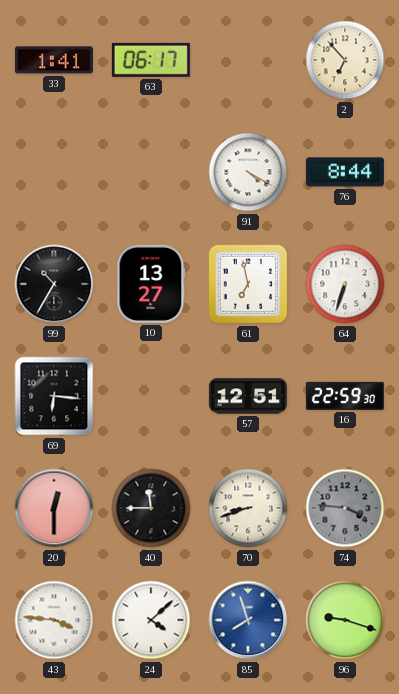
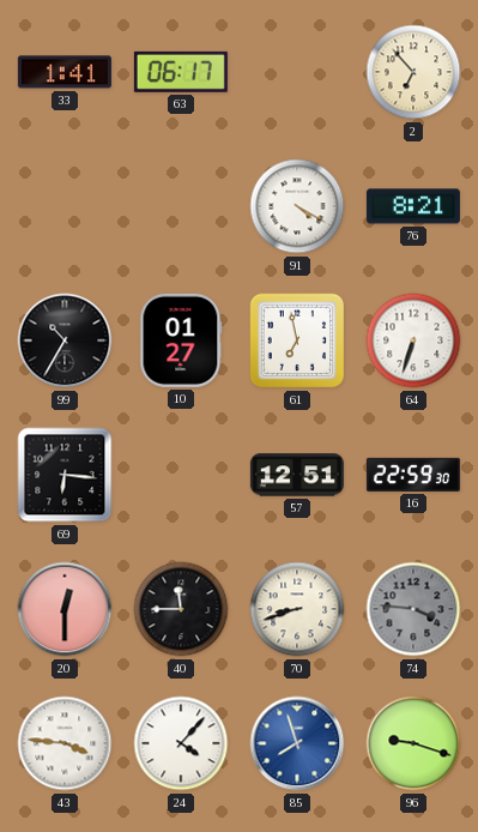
76: 8:44 -> 8:21
10: 13:27 -> 01:27
24: 4:08 -> 4:07
